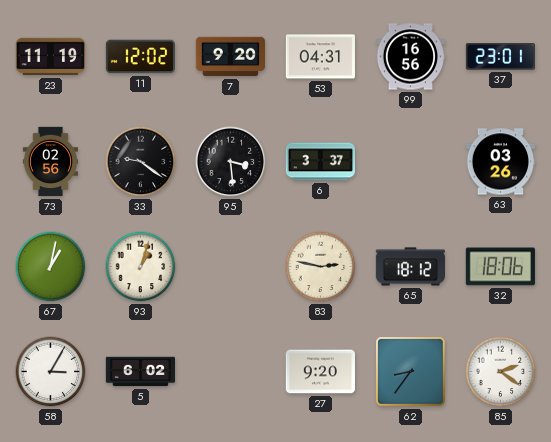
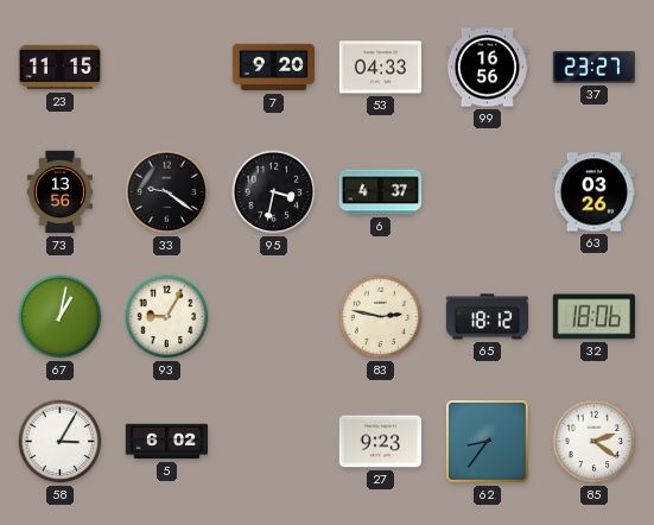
23: 11:19 -> 11:15
11: 12:02 -> none
53: 04:31 -> 04:33
37: 23:01 -> 23:27
73: 02:56 -> 13:56
95: 3:29 -> 3:32
6: 3:37 -> 4:37
93: 1:03 -> 9:05
27: 9:20 -> 9:23
